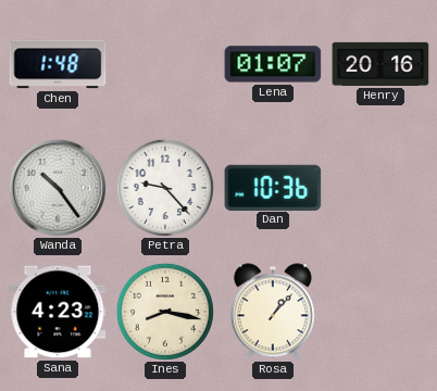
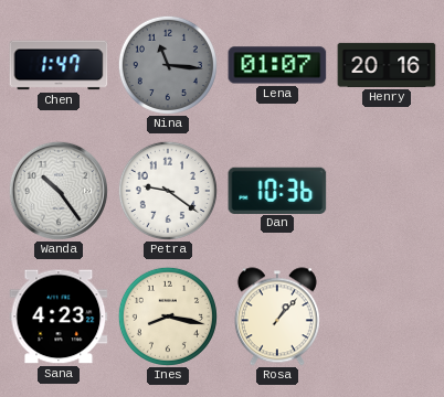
Chen: 1:48 -> 1:47
Nina: none -> 11:16
Petra: 9:23 -> 9:21
